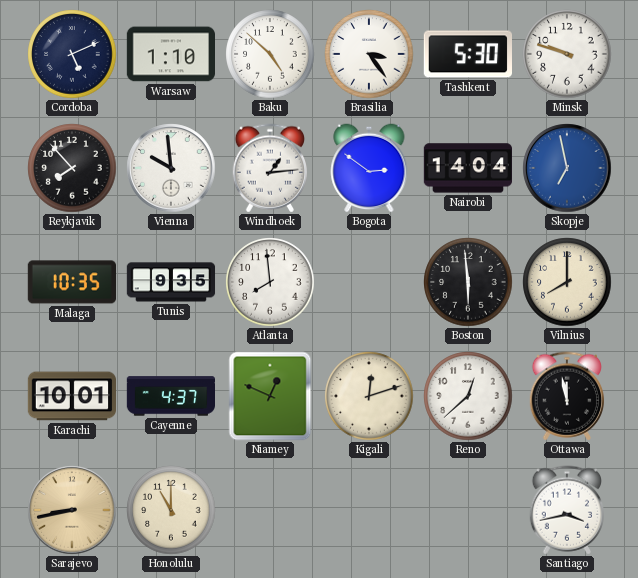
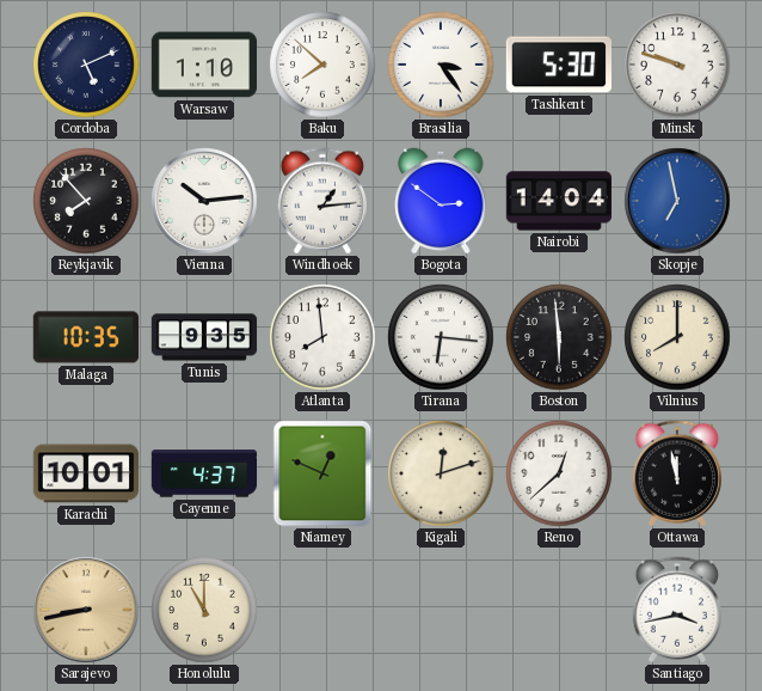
Baku: 4:52 -> 7:52
Vienna: 9:59 -> 10:14
Tirana: none -> 6:16
